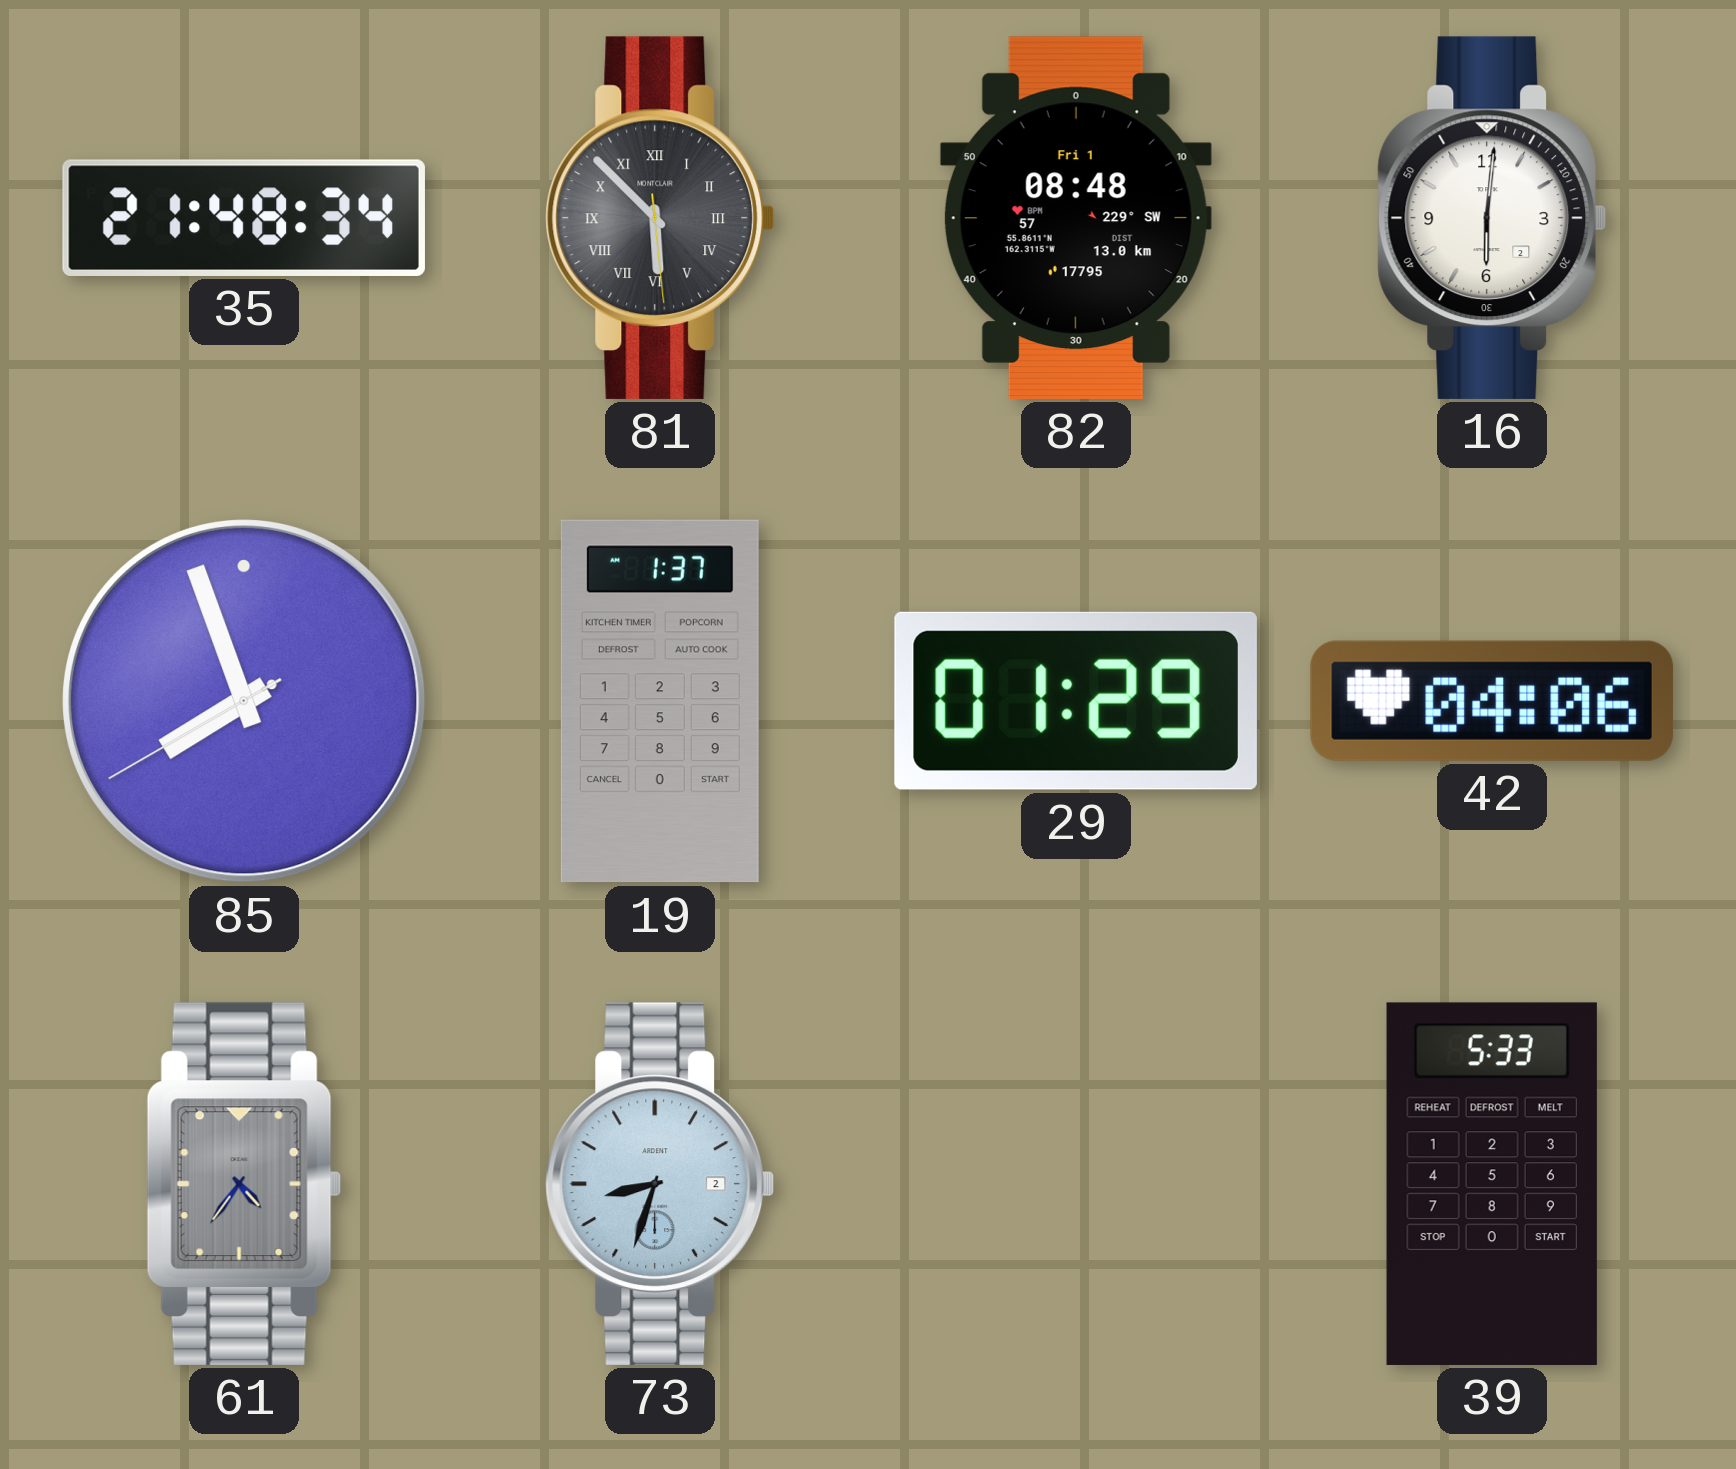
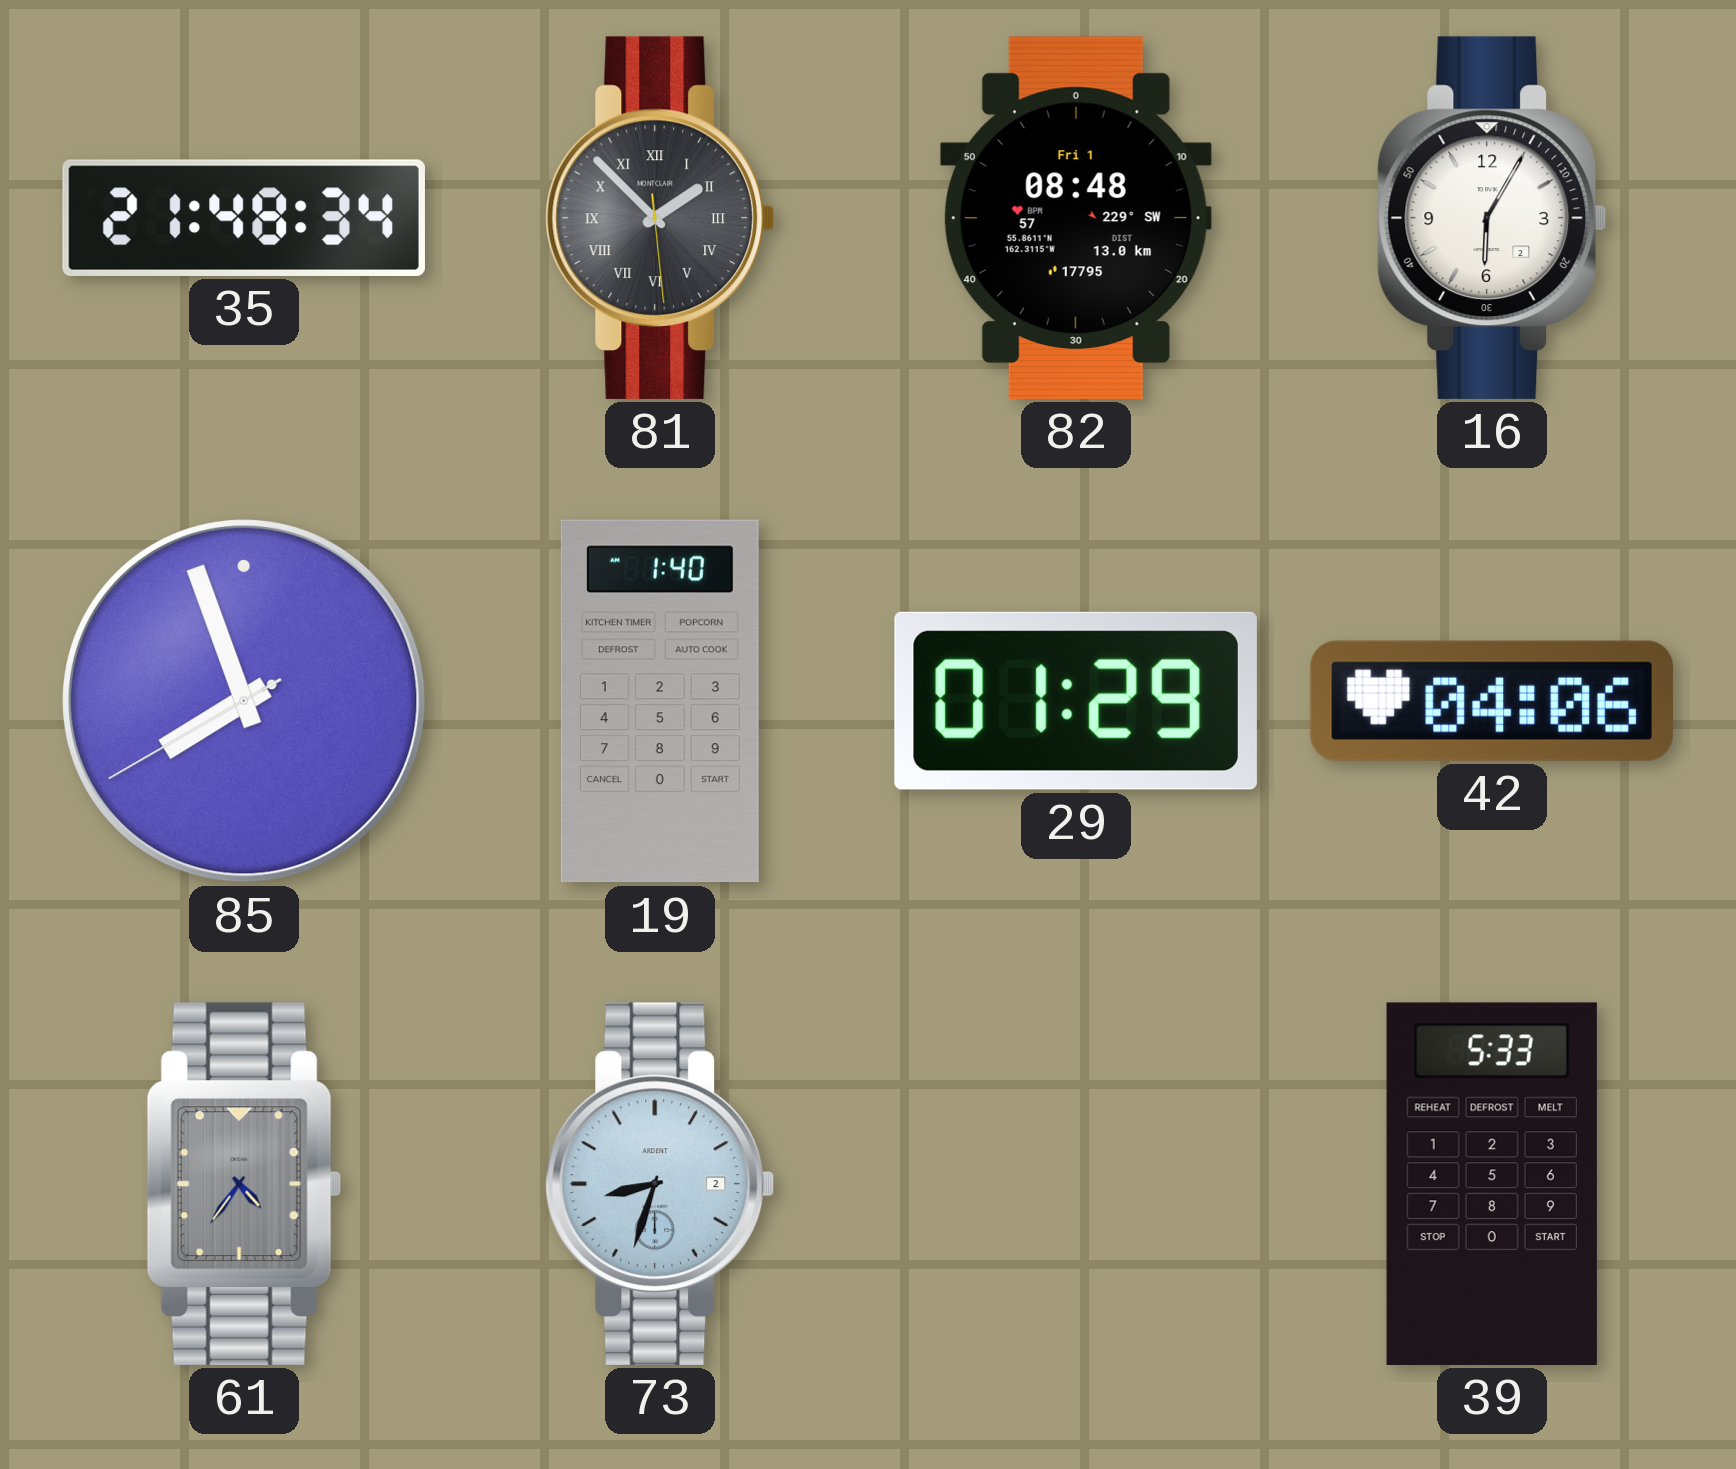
81: 5:52 -> 1:52
16: 6:01 -> 6:05
19: 1:37 -> 1:40
